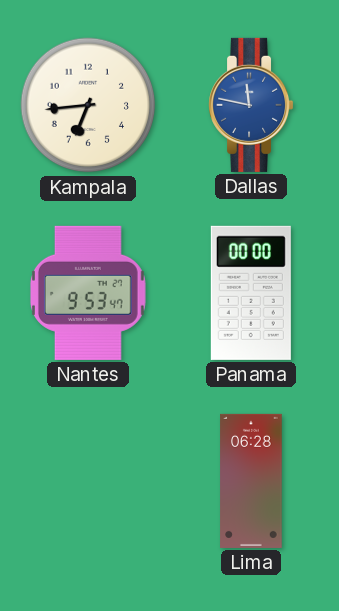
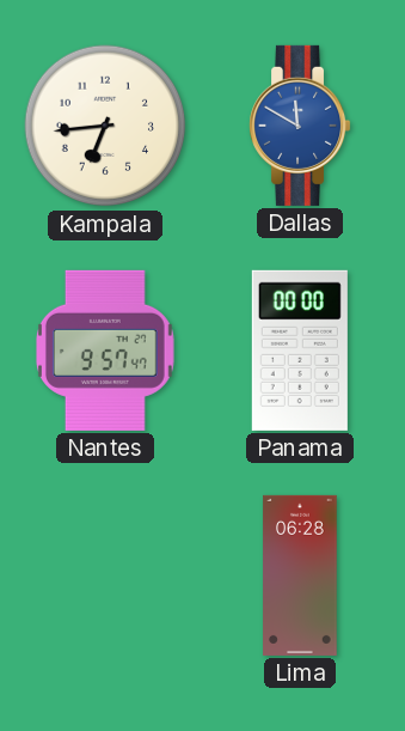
Dallas: 11:47 -> 11:50
Nantes: 9:53 -> 9:57
